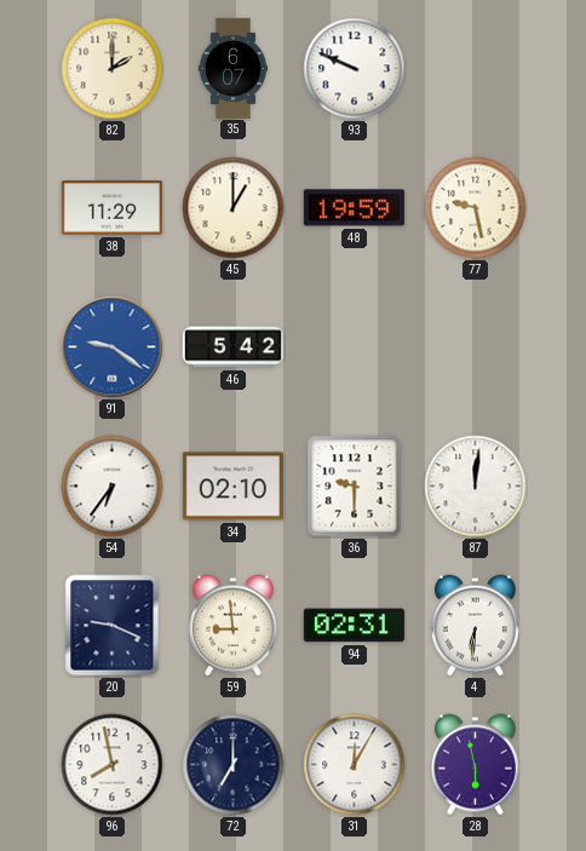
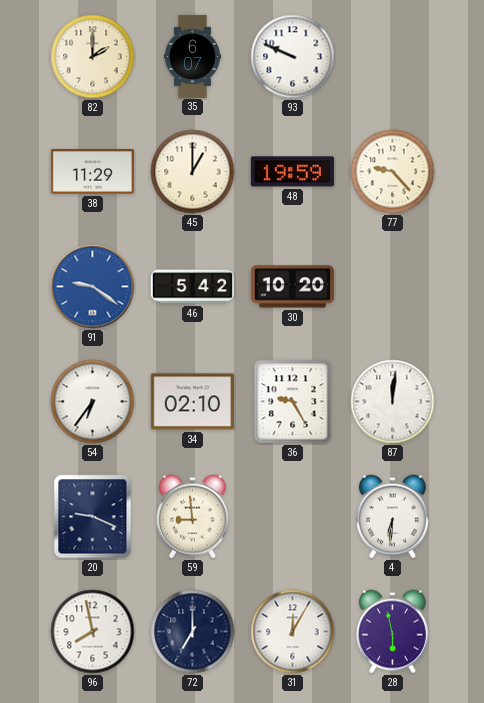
77: 9:28 -> 9:23
30: none -> 10:20
36: 9:30 -> 9:25
94: 02:31 -> none
